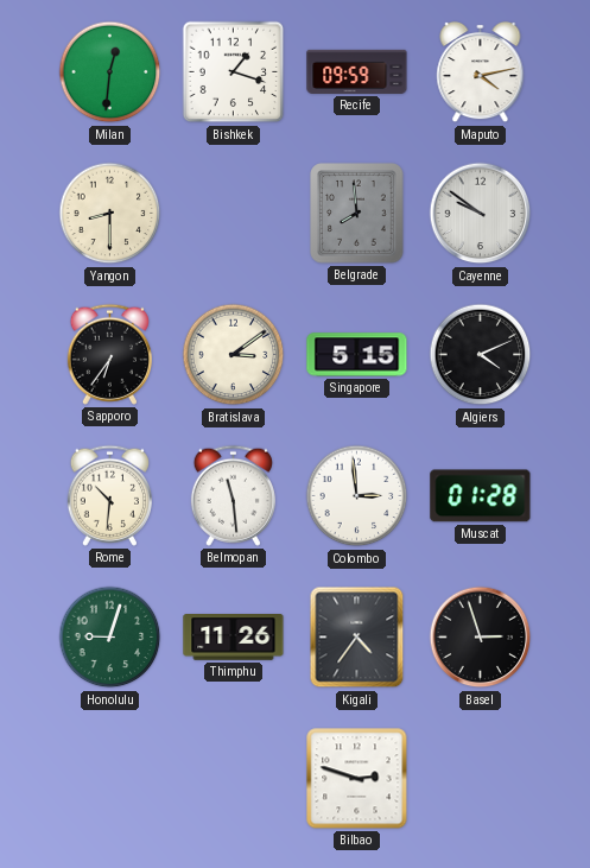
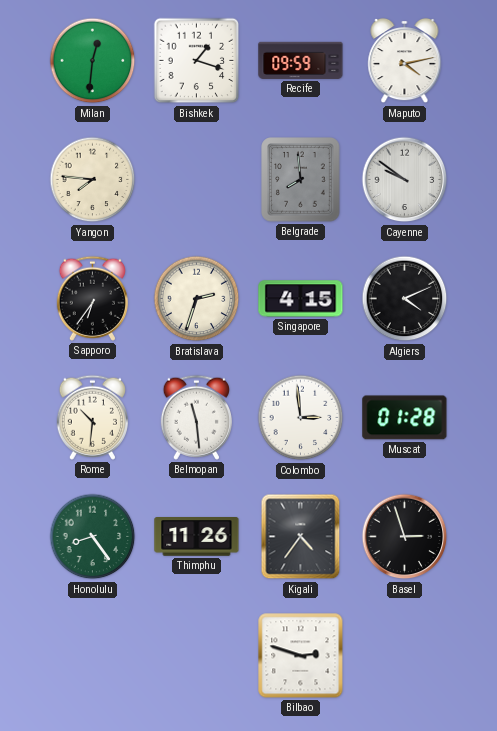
Yangon: 8:30 -> 7:46
Bratislava: 3:09 -> 2:33
Singapore: 5:15 -> 4:15
Honolulu: 9:03 -> 8:24
